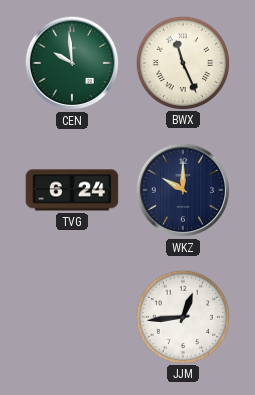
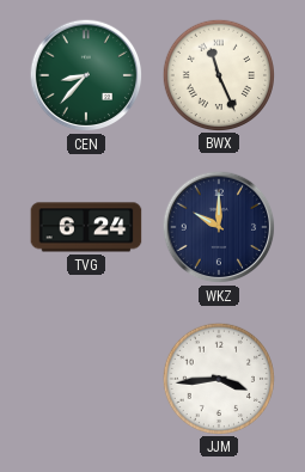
CEN: 9:59 -> 8:37
JJM: 12:44 -> 3:44
